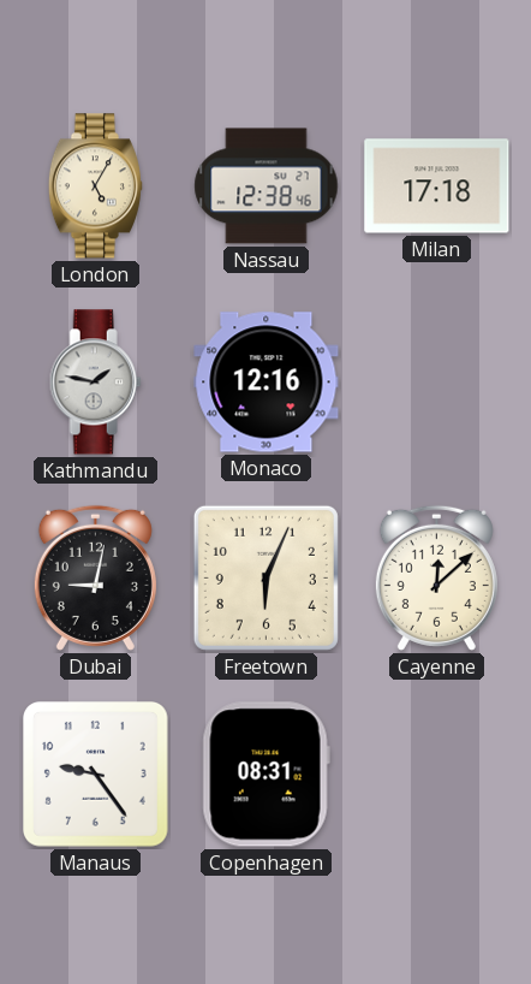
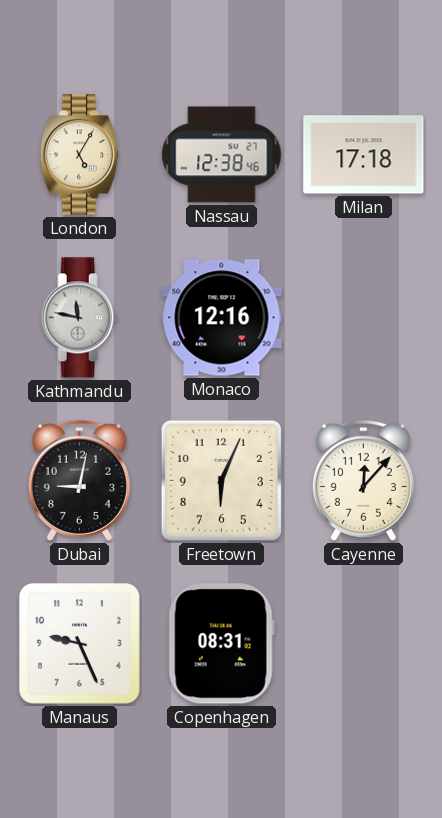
Kathmandu: 1:47 -> 11:47
Cayenne: 12:08 -> 12:07
Manaus: 9:24 -> 9:26
